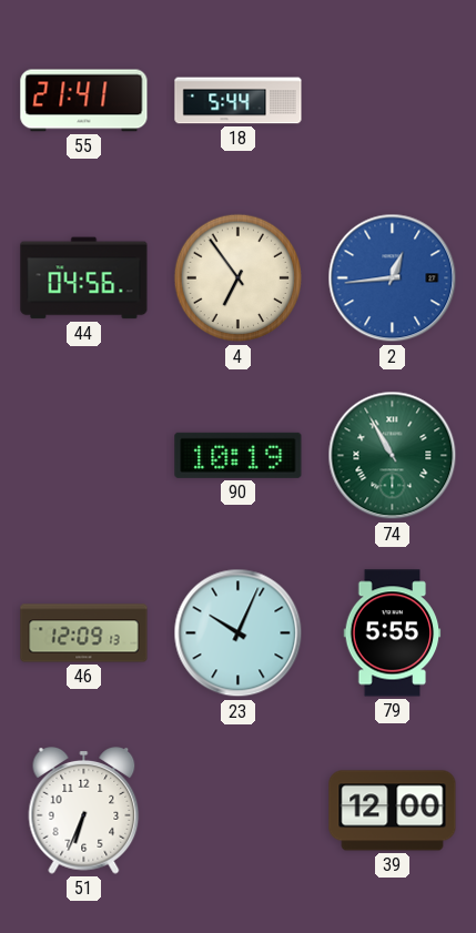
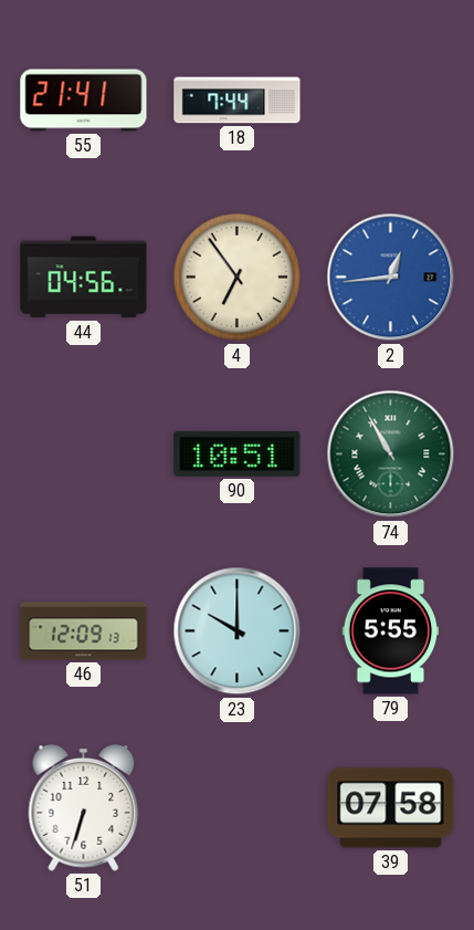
18: 5:44 -> 7:44
90: 10:19 -> 10:51
23: 10:04 -> 10:00
51: 6:34 -> 6:33
39: 12:00 -> 07:58
